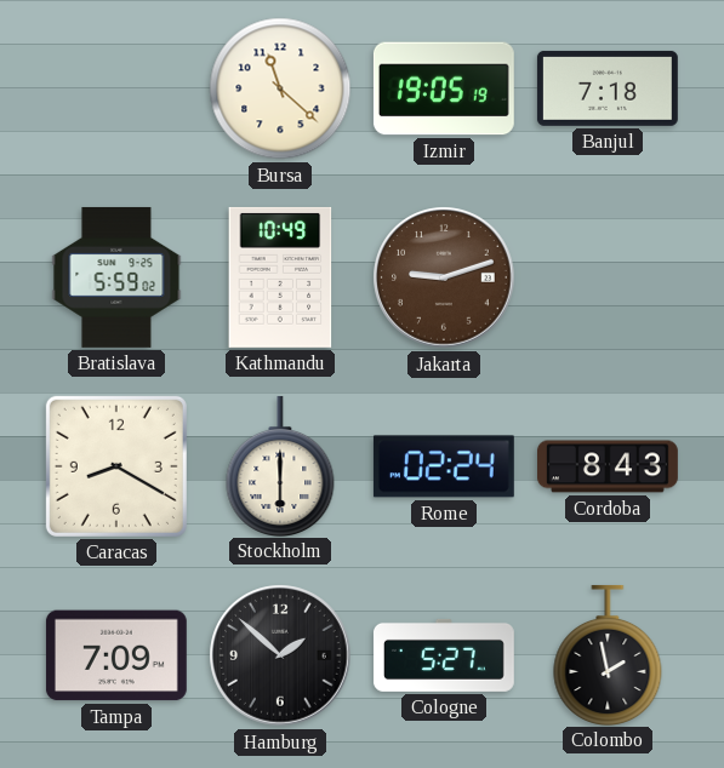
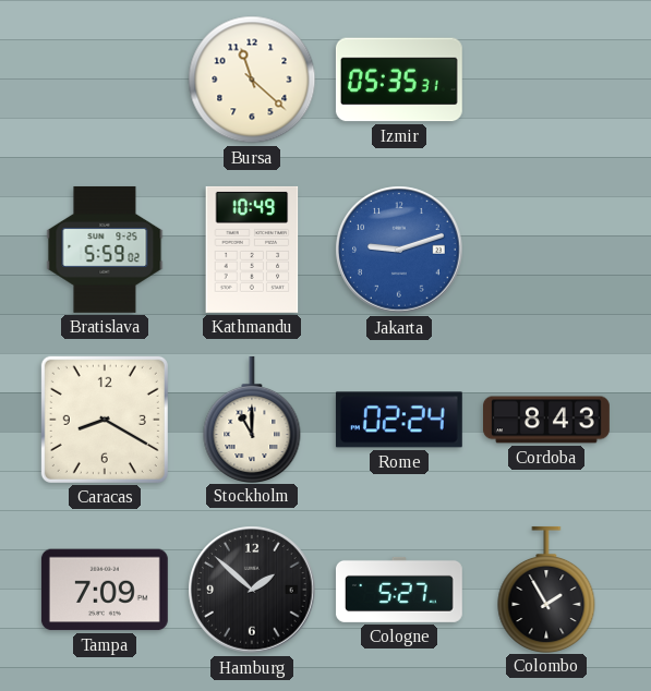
Izmir: 19:05 -> 05:35
Banjul: 7:18 -> none
Jakarta dial: brown -> blue
Stockholm: 6:00 -> 11:00
Colombo: 1:58 -> 1:55
